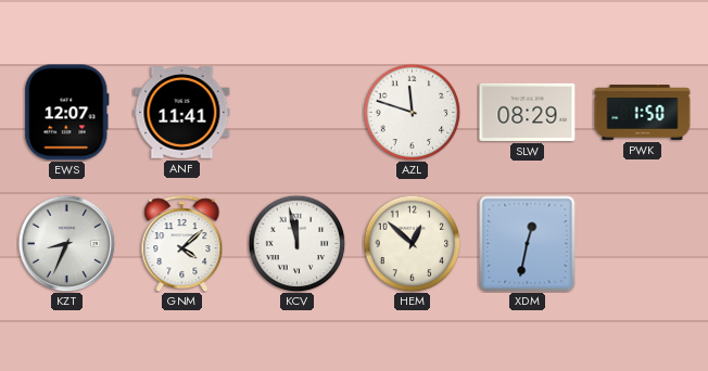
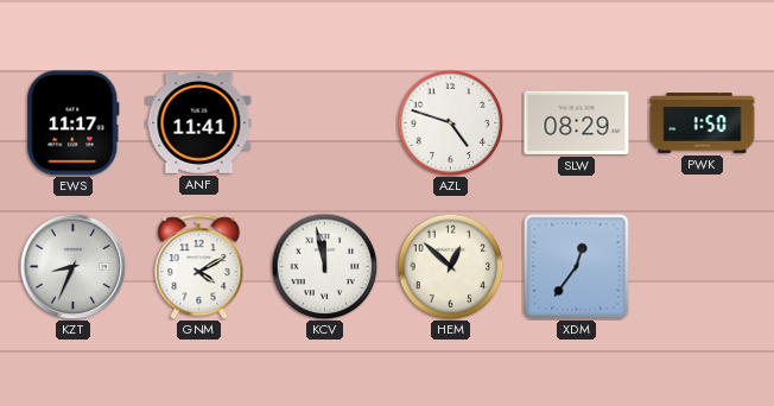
EWS: 12:07 -> 11:17
AZL: 11:48 -> 4:48
GNM: 4:08 -> 4:10
XDM: 12:32 -> 12:36
